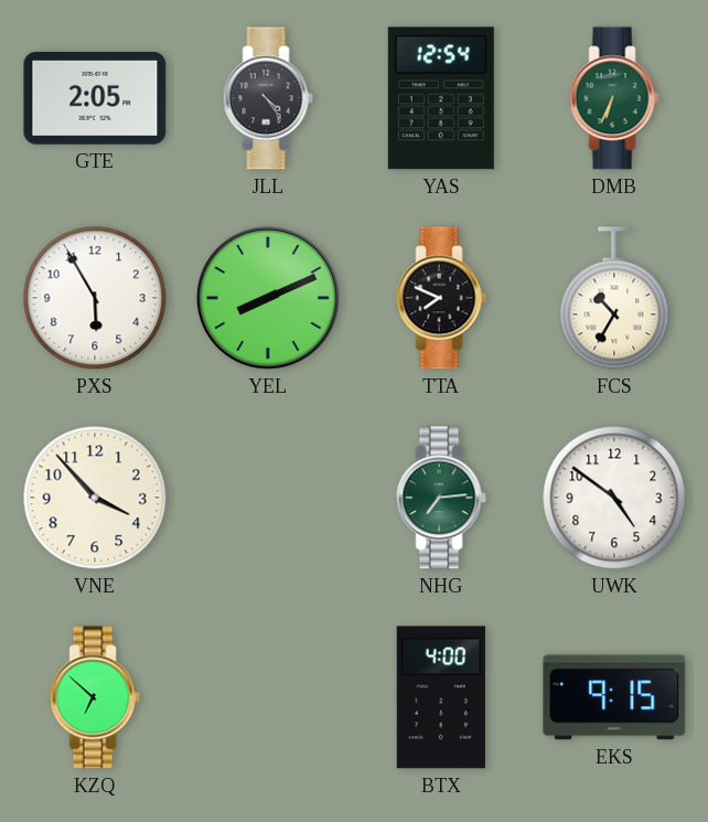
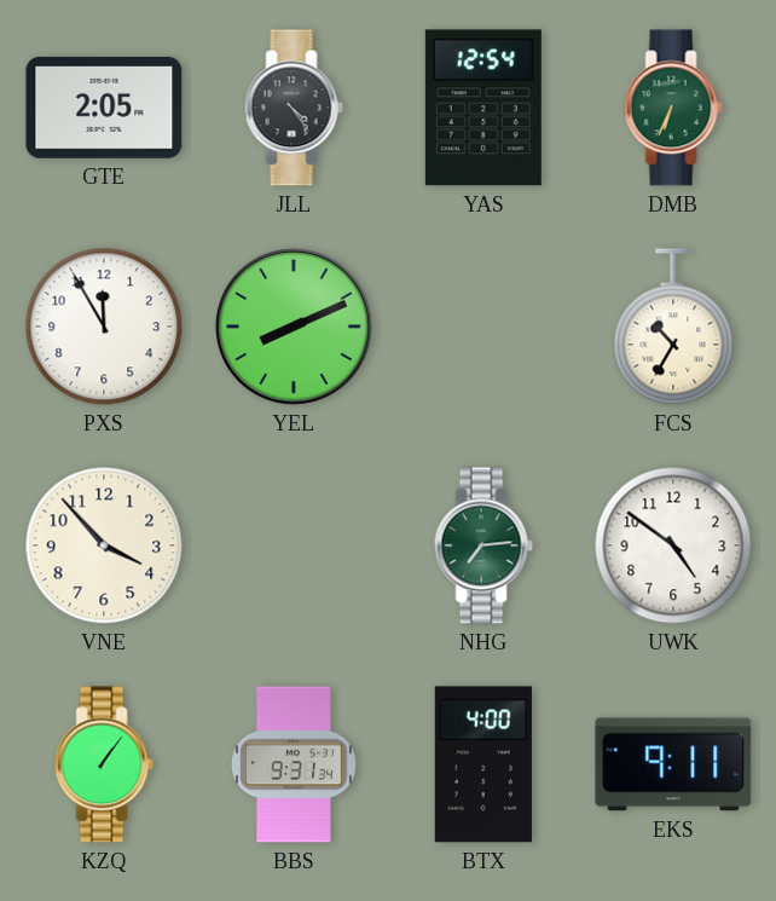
PXS: 5:55 -> 11:55
TTA: 7:49 -> none
KZQ: 6:52 -> 1:06
BBS: none -> 9:31
EKS: 9:15 -> 9:11
